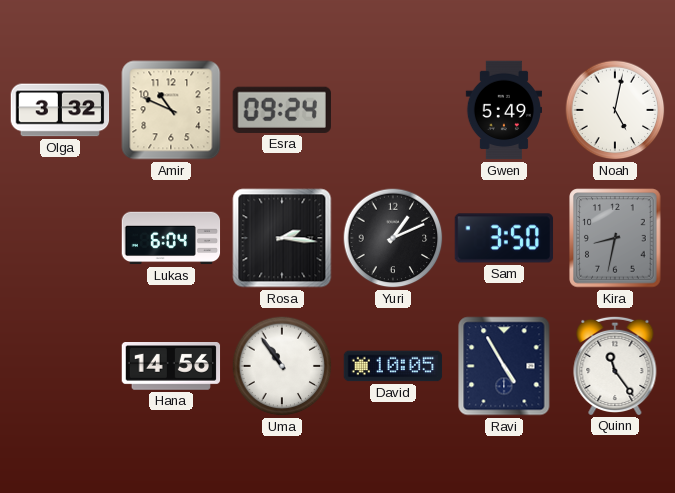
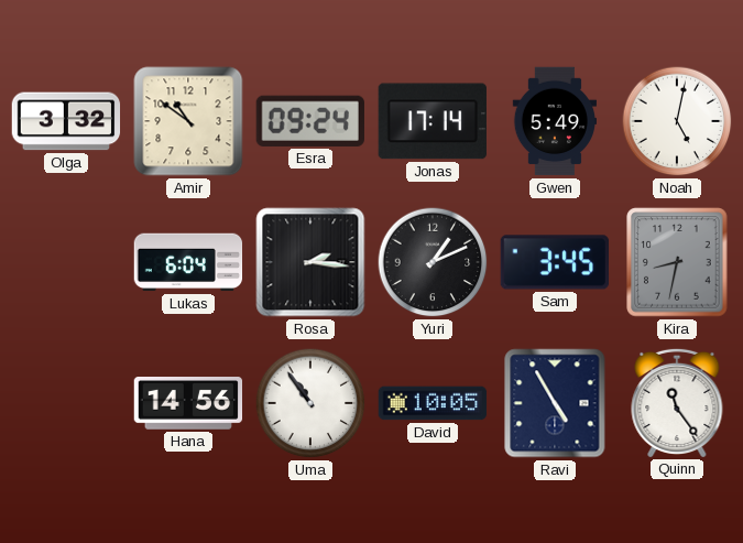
Amir: 10:49 -> 10:51
Jonas: none -> 17:14
Sam: 3:50 -> 3:45
